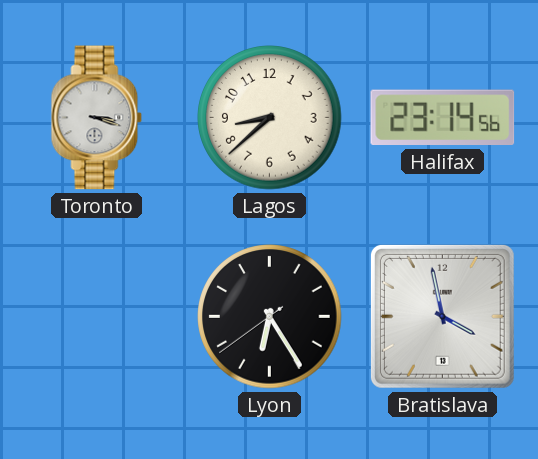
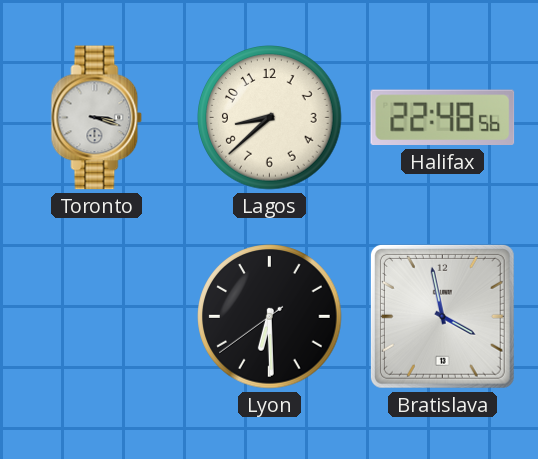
Halifax: 23:14 -> 22:48
Lyon: 6:24 -> 6:29
